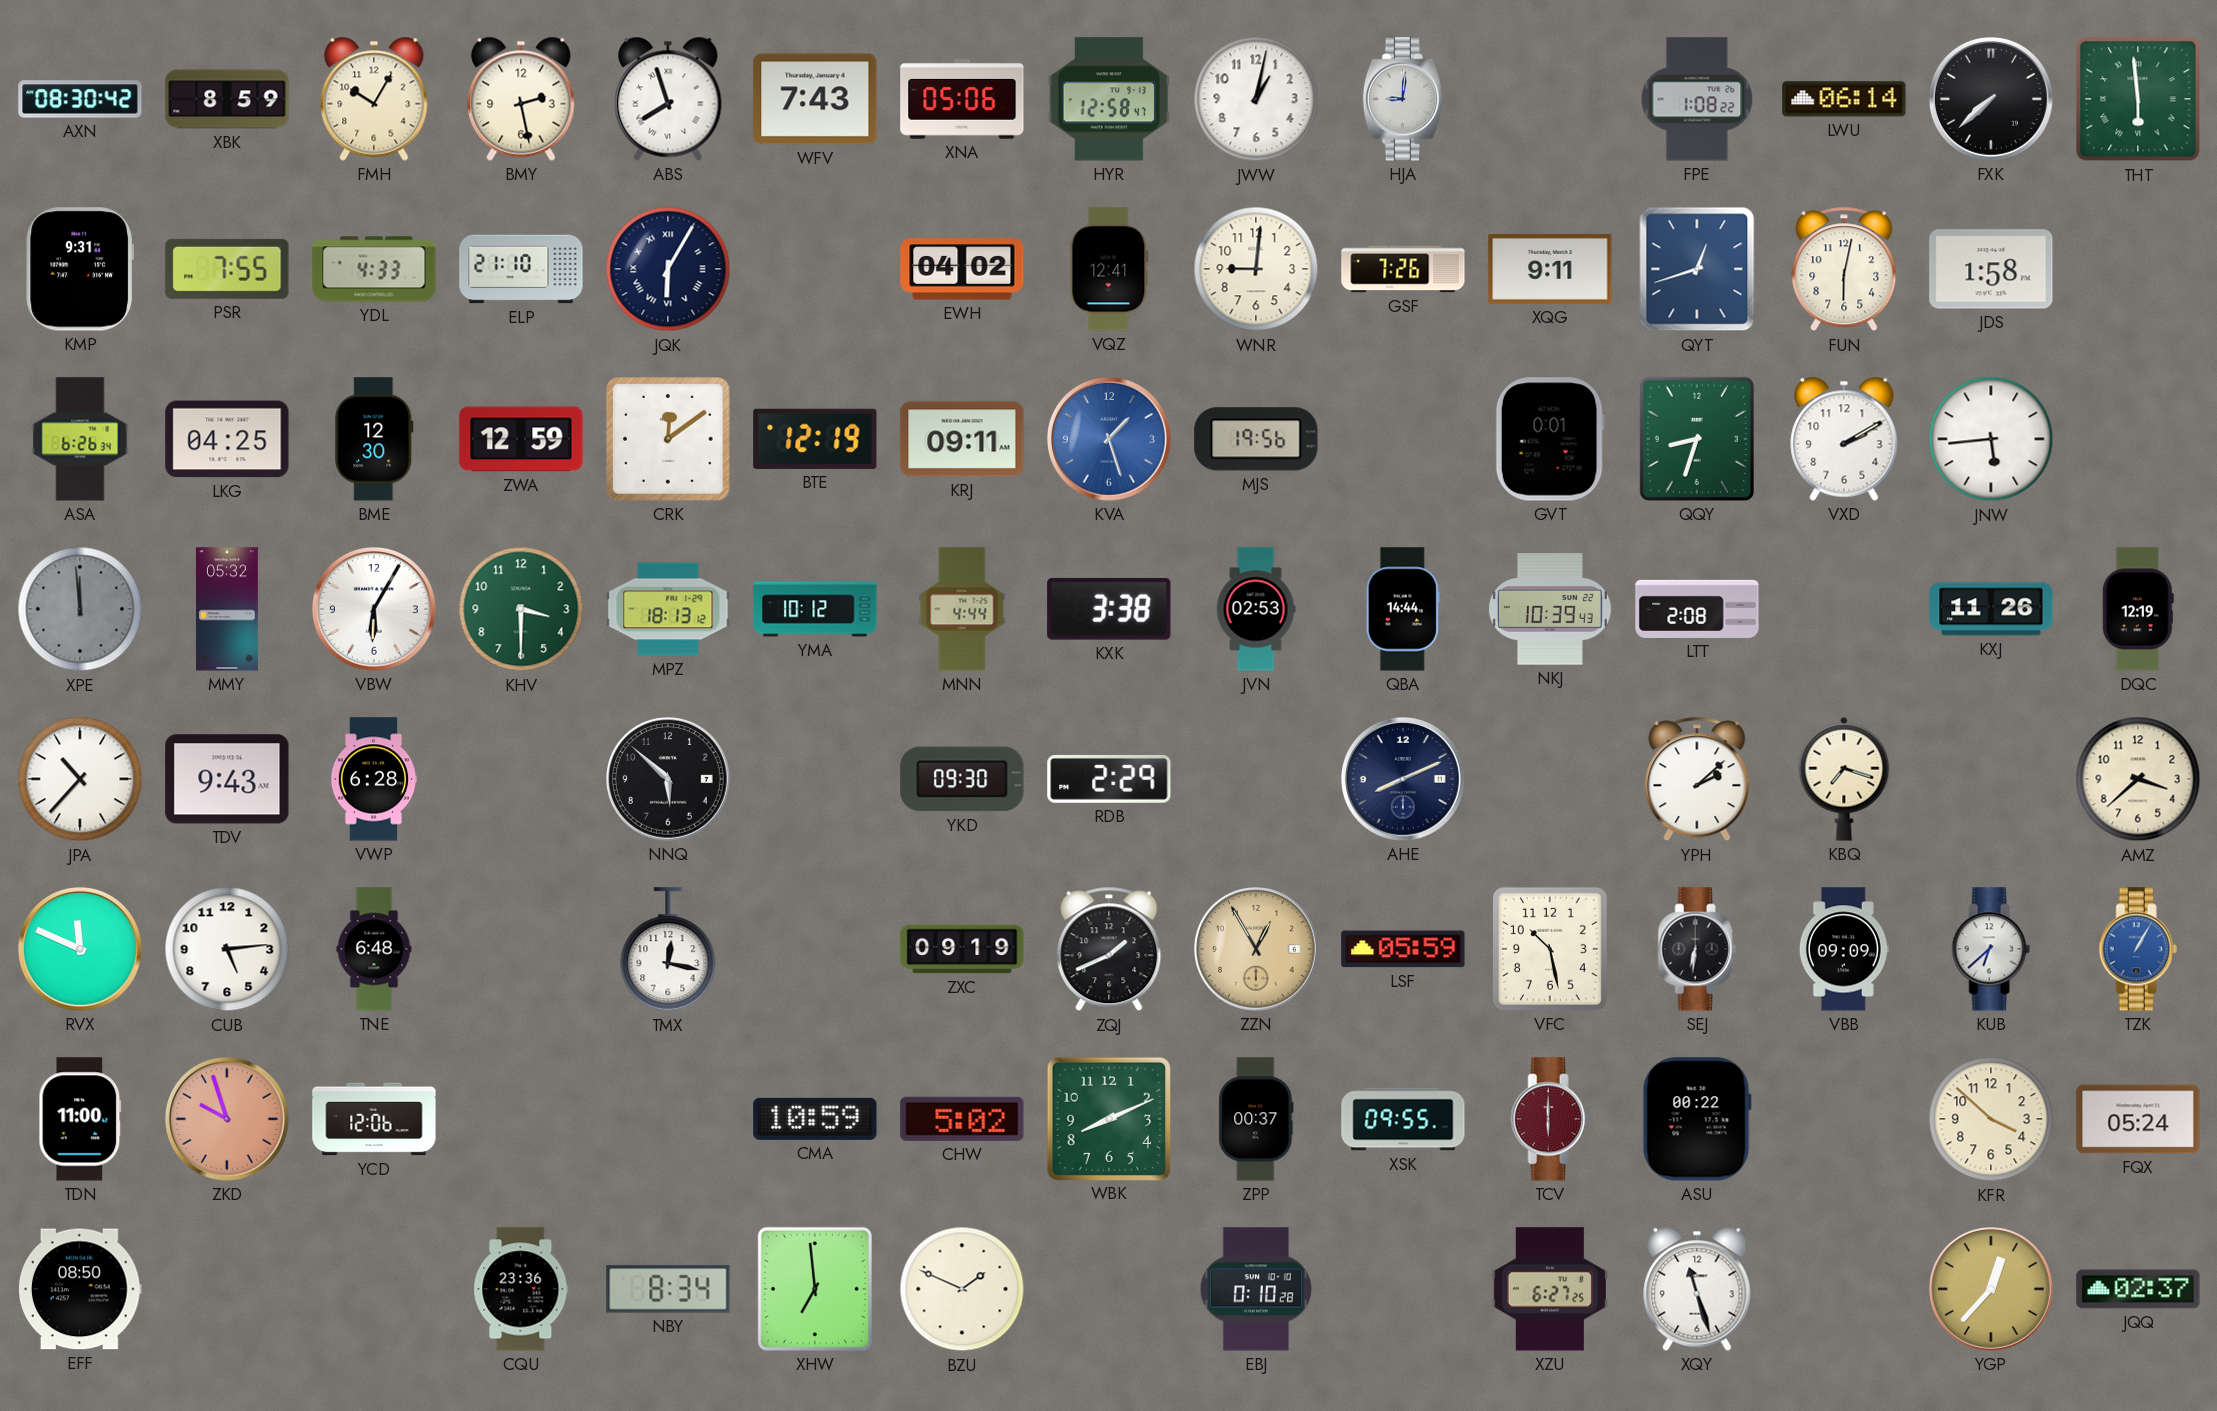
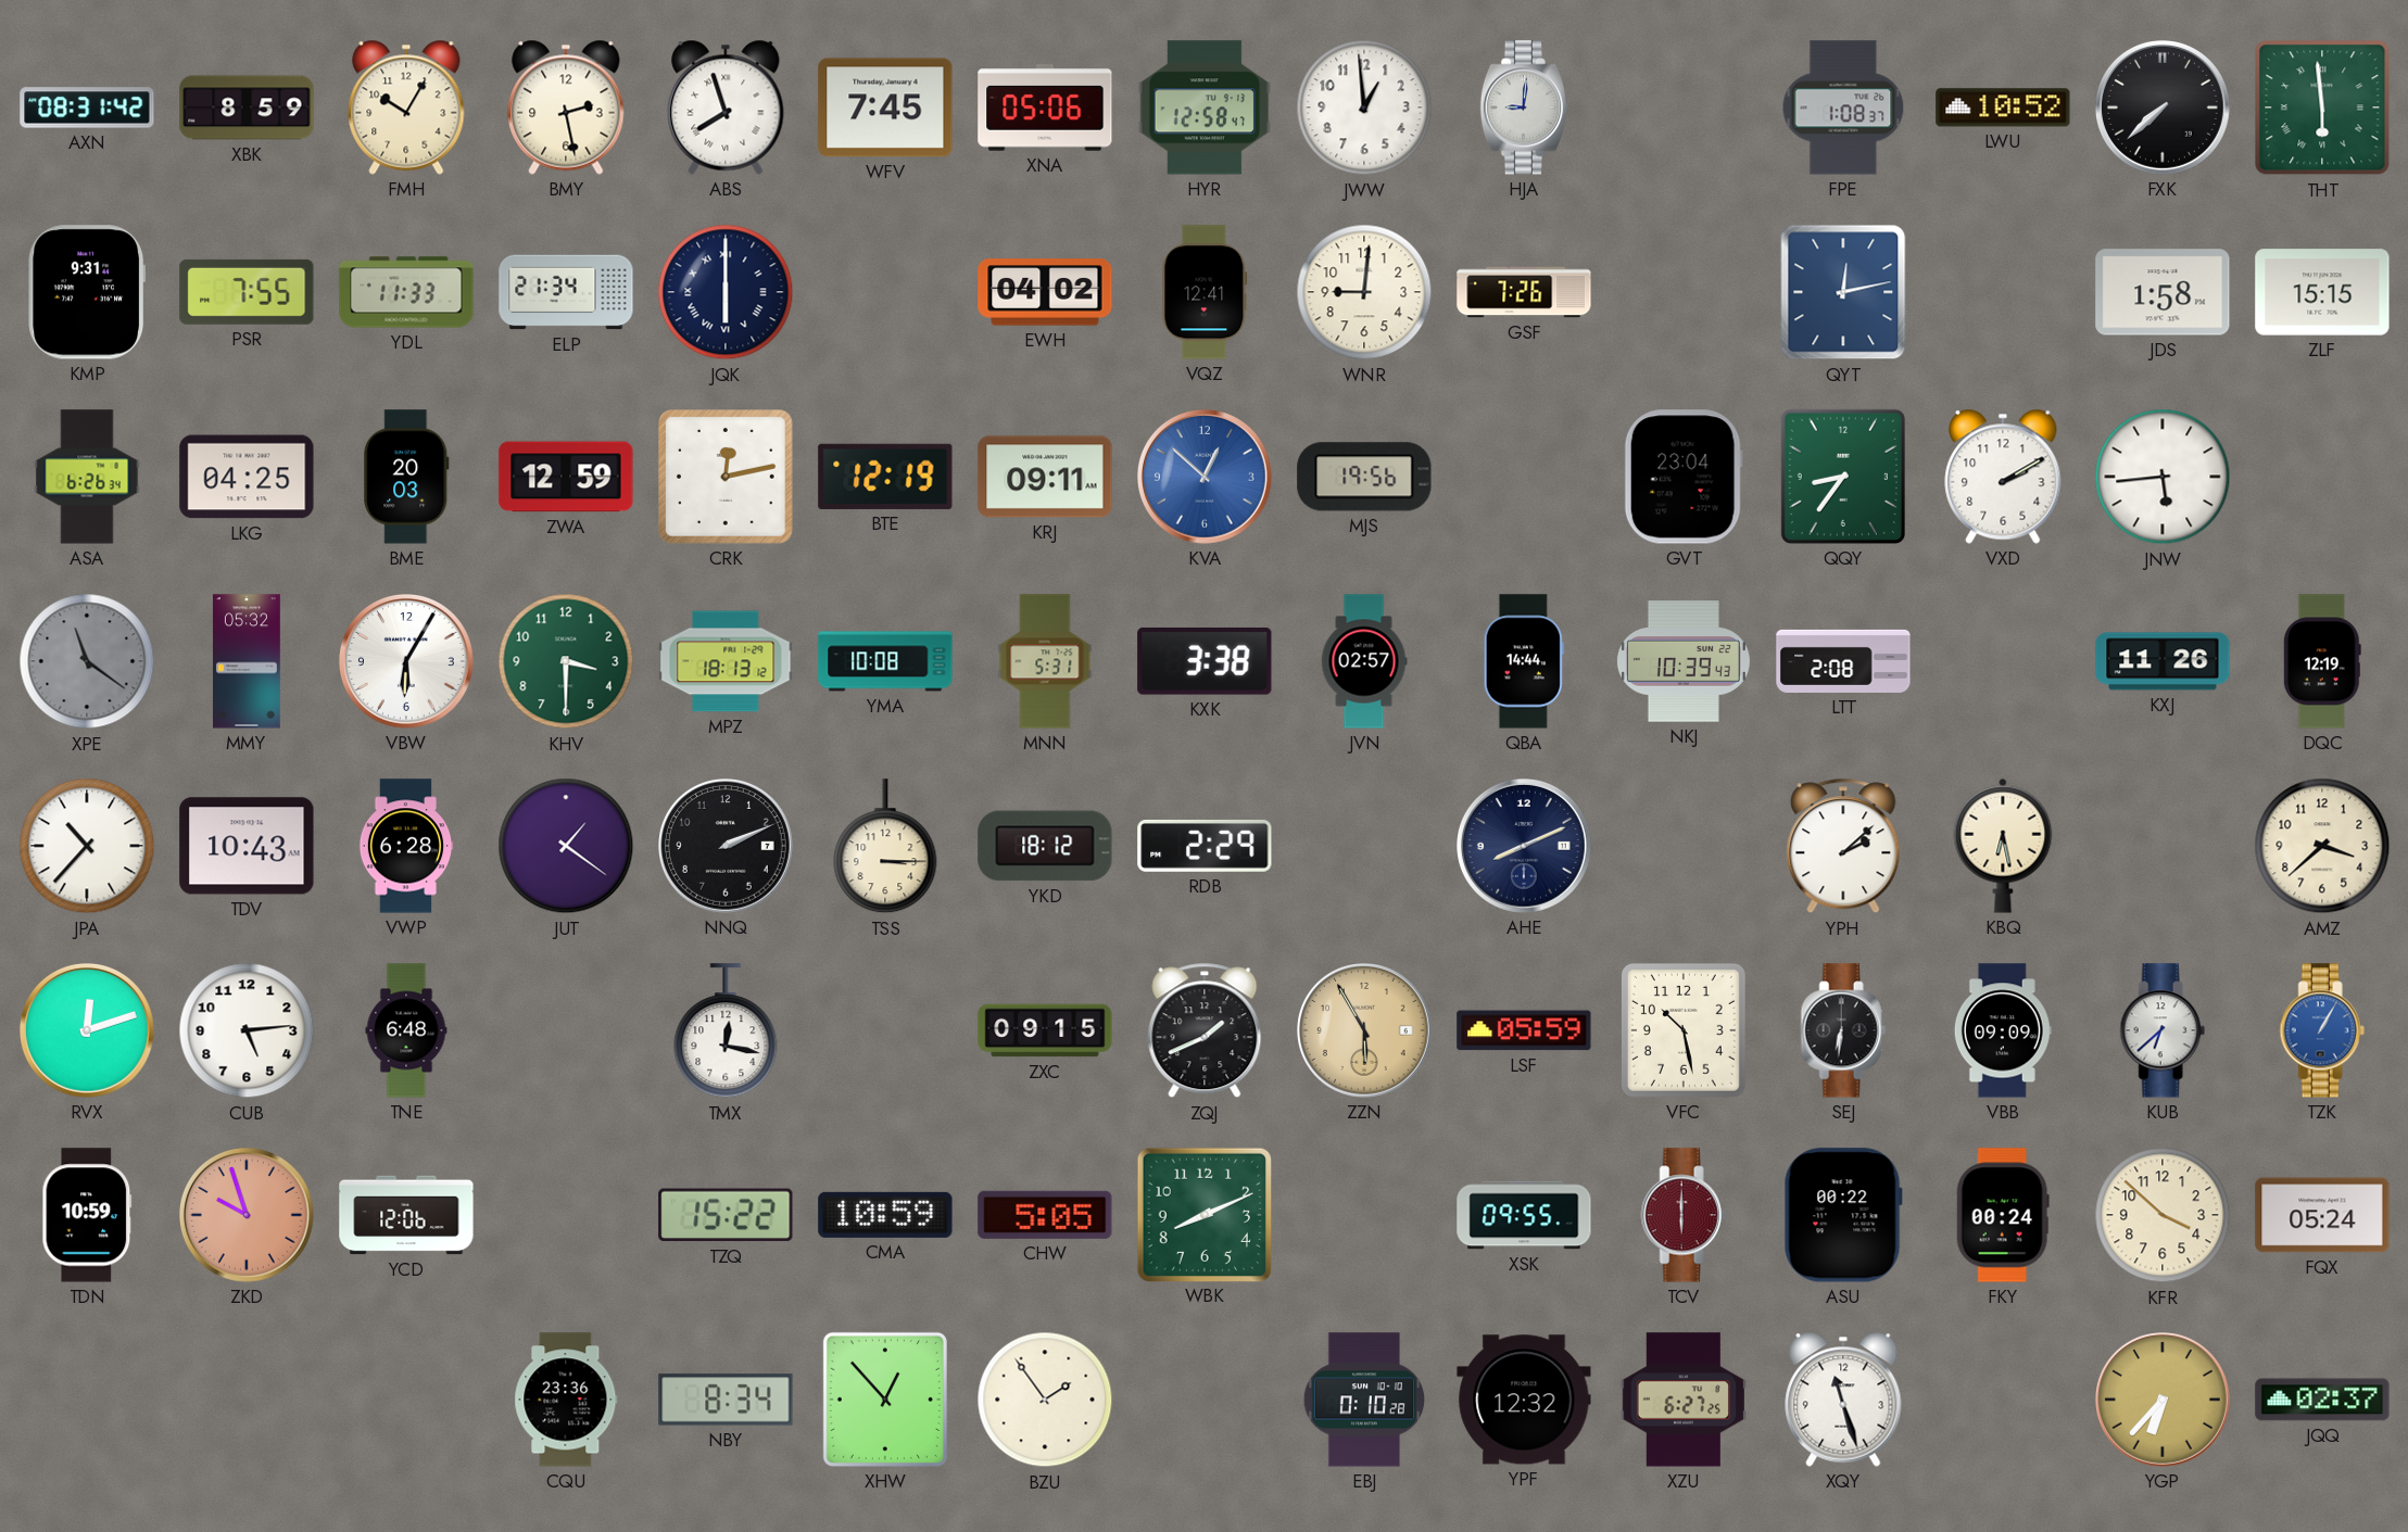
AXN: 08:30 -> 08:31
WFV: 7:43 -> 7:45
JWW: 1:02 -> 12:59
FPE: 1:08:22 -> 1:08:37
LWU: 06:14 -> 10:52
YDL: 4:33 -> 11:33
ELP: 21:10 -> 21:34
JQK: 6:05 -> 6:00
XQG: 9:11 -> none
QYT: 12:42 -> 12:13
FUN: 6:02 -> none
ZLF: none -> 15:15
BME: 12:30 -> 20:03
CRK: 12:09 -> 12:13
KVA: 1:27 -> 12:52
GVT: 0:01 -> 23:04
QQY: 8:33 -> 8:36
XPE: 11:59 -> 11:21
YMA: 10:12 -> 10:08
MNN: 4:44 -> 5:31
JVN: 02:53 -> 02:57
TDV: 9:43 -> 10:43
JUT: none -> 1:21
NNQ: 5:52 -> 2:11
TSS: none -> 3:15
YKD: 09:30 -> 18:12
KBQ: 7:18 -> 6:28
RVX: 11:49 -> 12:12
ZXC: 09:19 -> 09:15
ZZN: 12:55 -> 5:55
TDN: 11:00 -> 10:59
TZQ: none -> 15:22
CHW: 5:02 -> 5:05
ZPP: 00:37 -> none
FKY: none -> 00:24
EFF: 08:50 -> none
XHW: 6:59 -> 12:53
BZU: 1:49 -> 1:54
YPF: none -> 12:32
YGP: 12:37 -> 6:37
